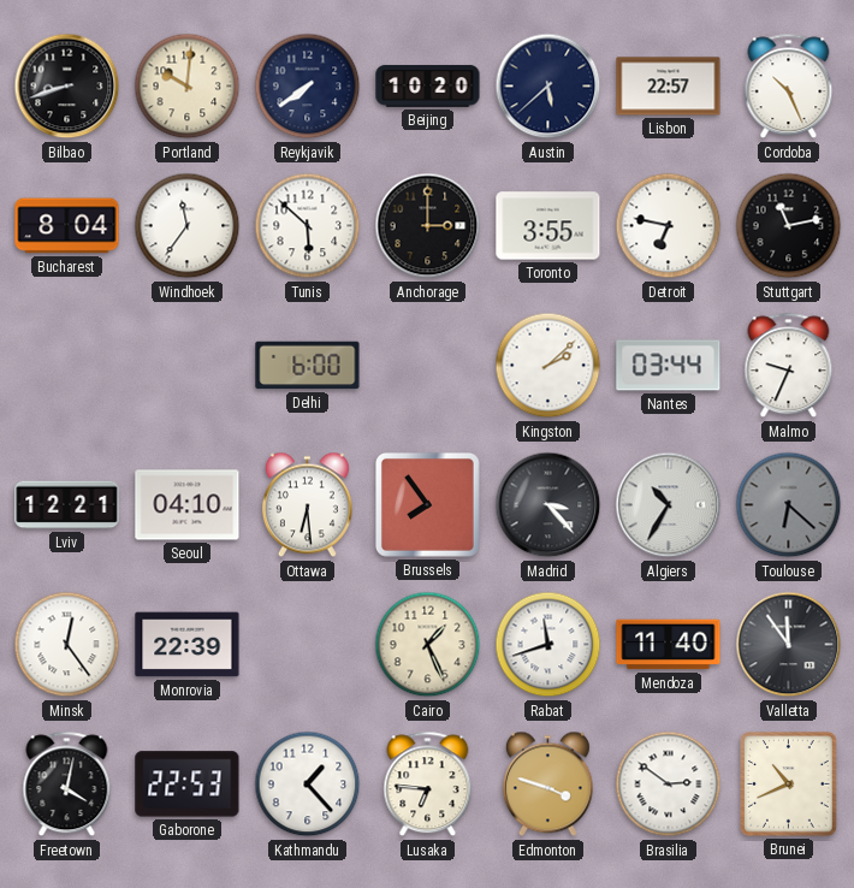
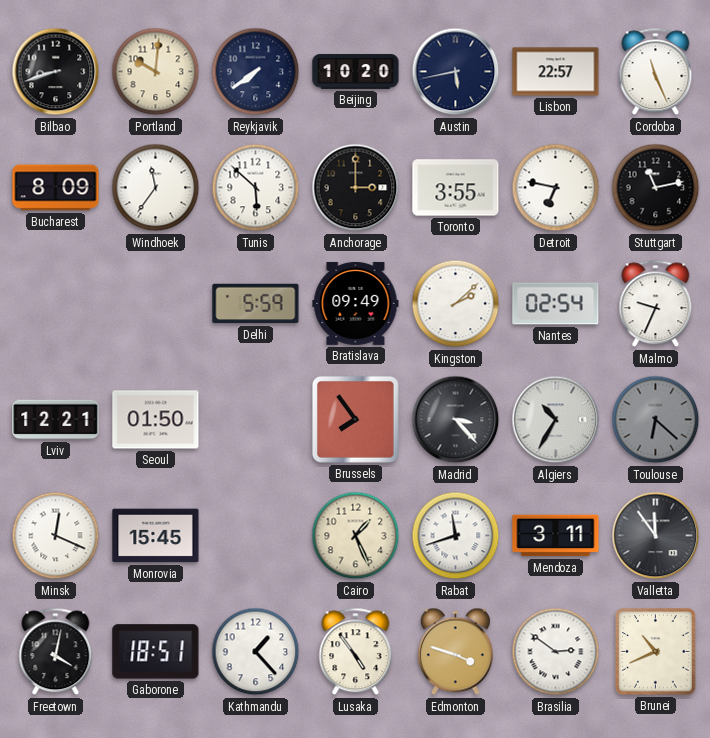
Austin: 5:38 -> 5:43
Cordoba: 10:26 -> 11:26
Bucharest: 8:04 -> 8:09
Delhi: 6:00 -> 5:59
Bratislava: none -> 09:49
Nantes: 03:44 -> 02:54
Seoul: 04:10 -> 01:50
Ottawa: 6:29 -> none
Minsk: 12:24 -> 12:19
Monrovia: 22:39 -> 15:45
Mendoza: 11:40 -> 3:11
Gaborone: 22:53 -> 18:51
Lusaka: 6:46 -> 4:54
